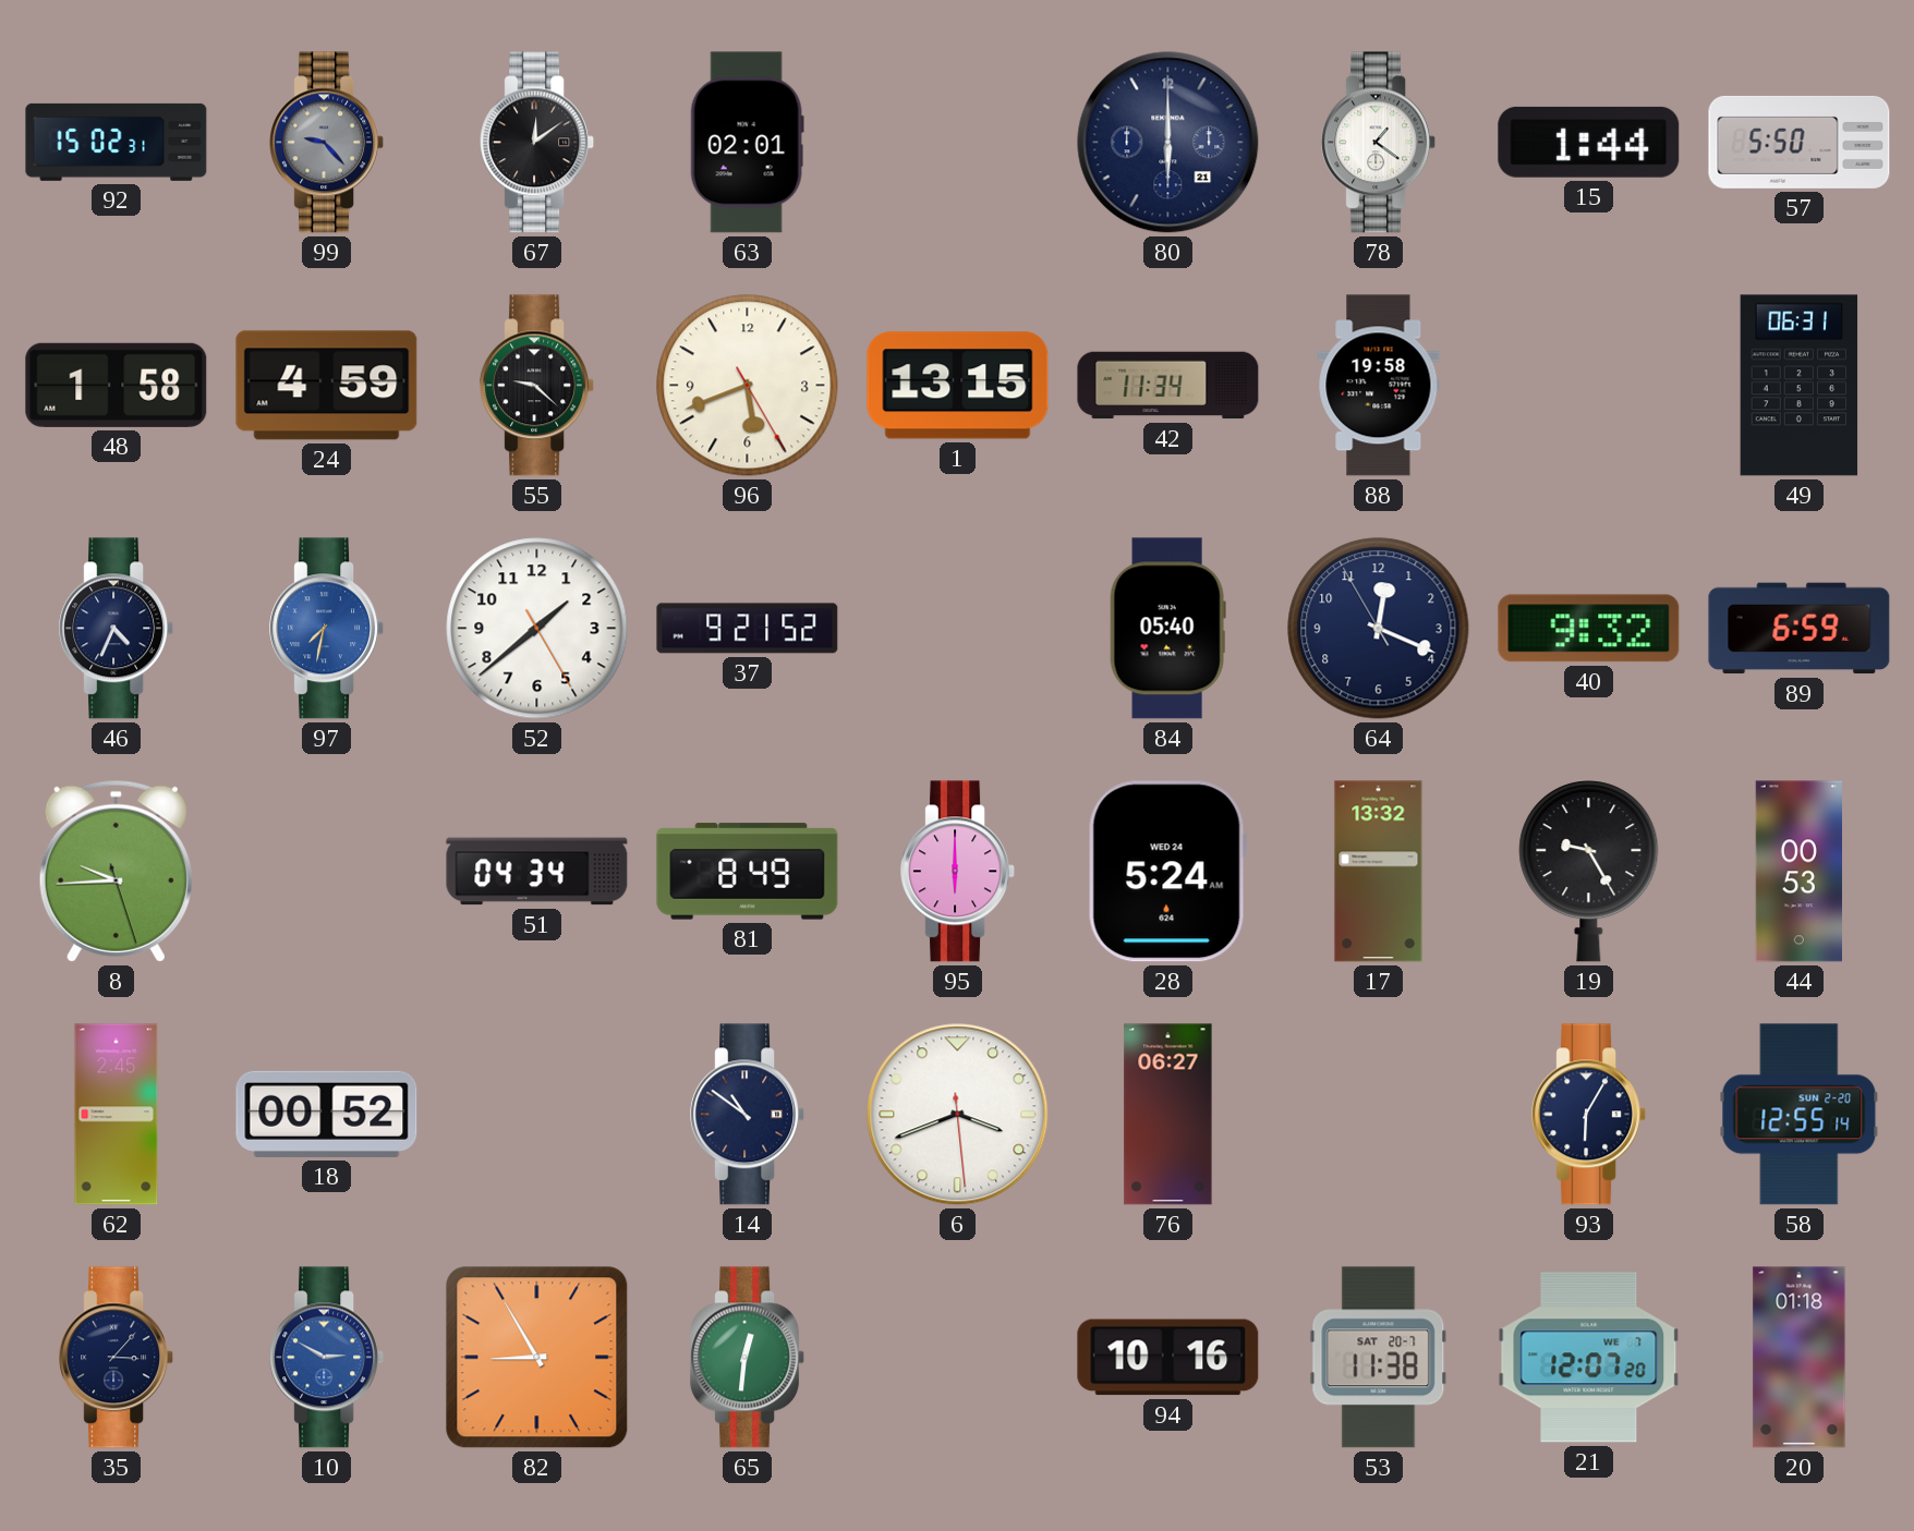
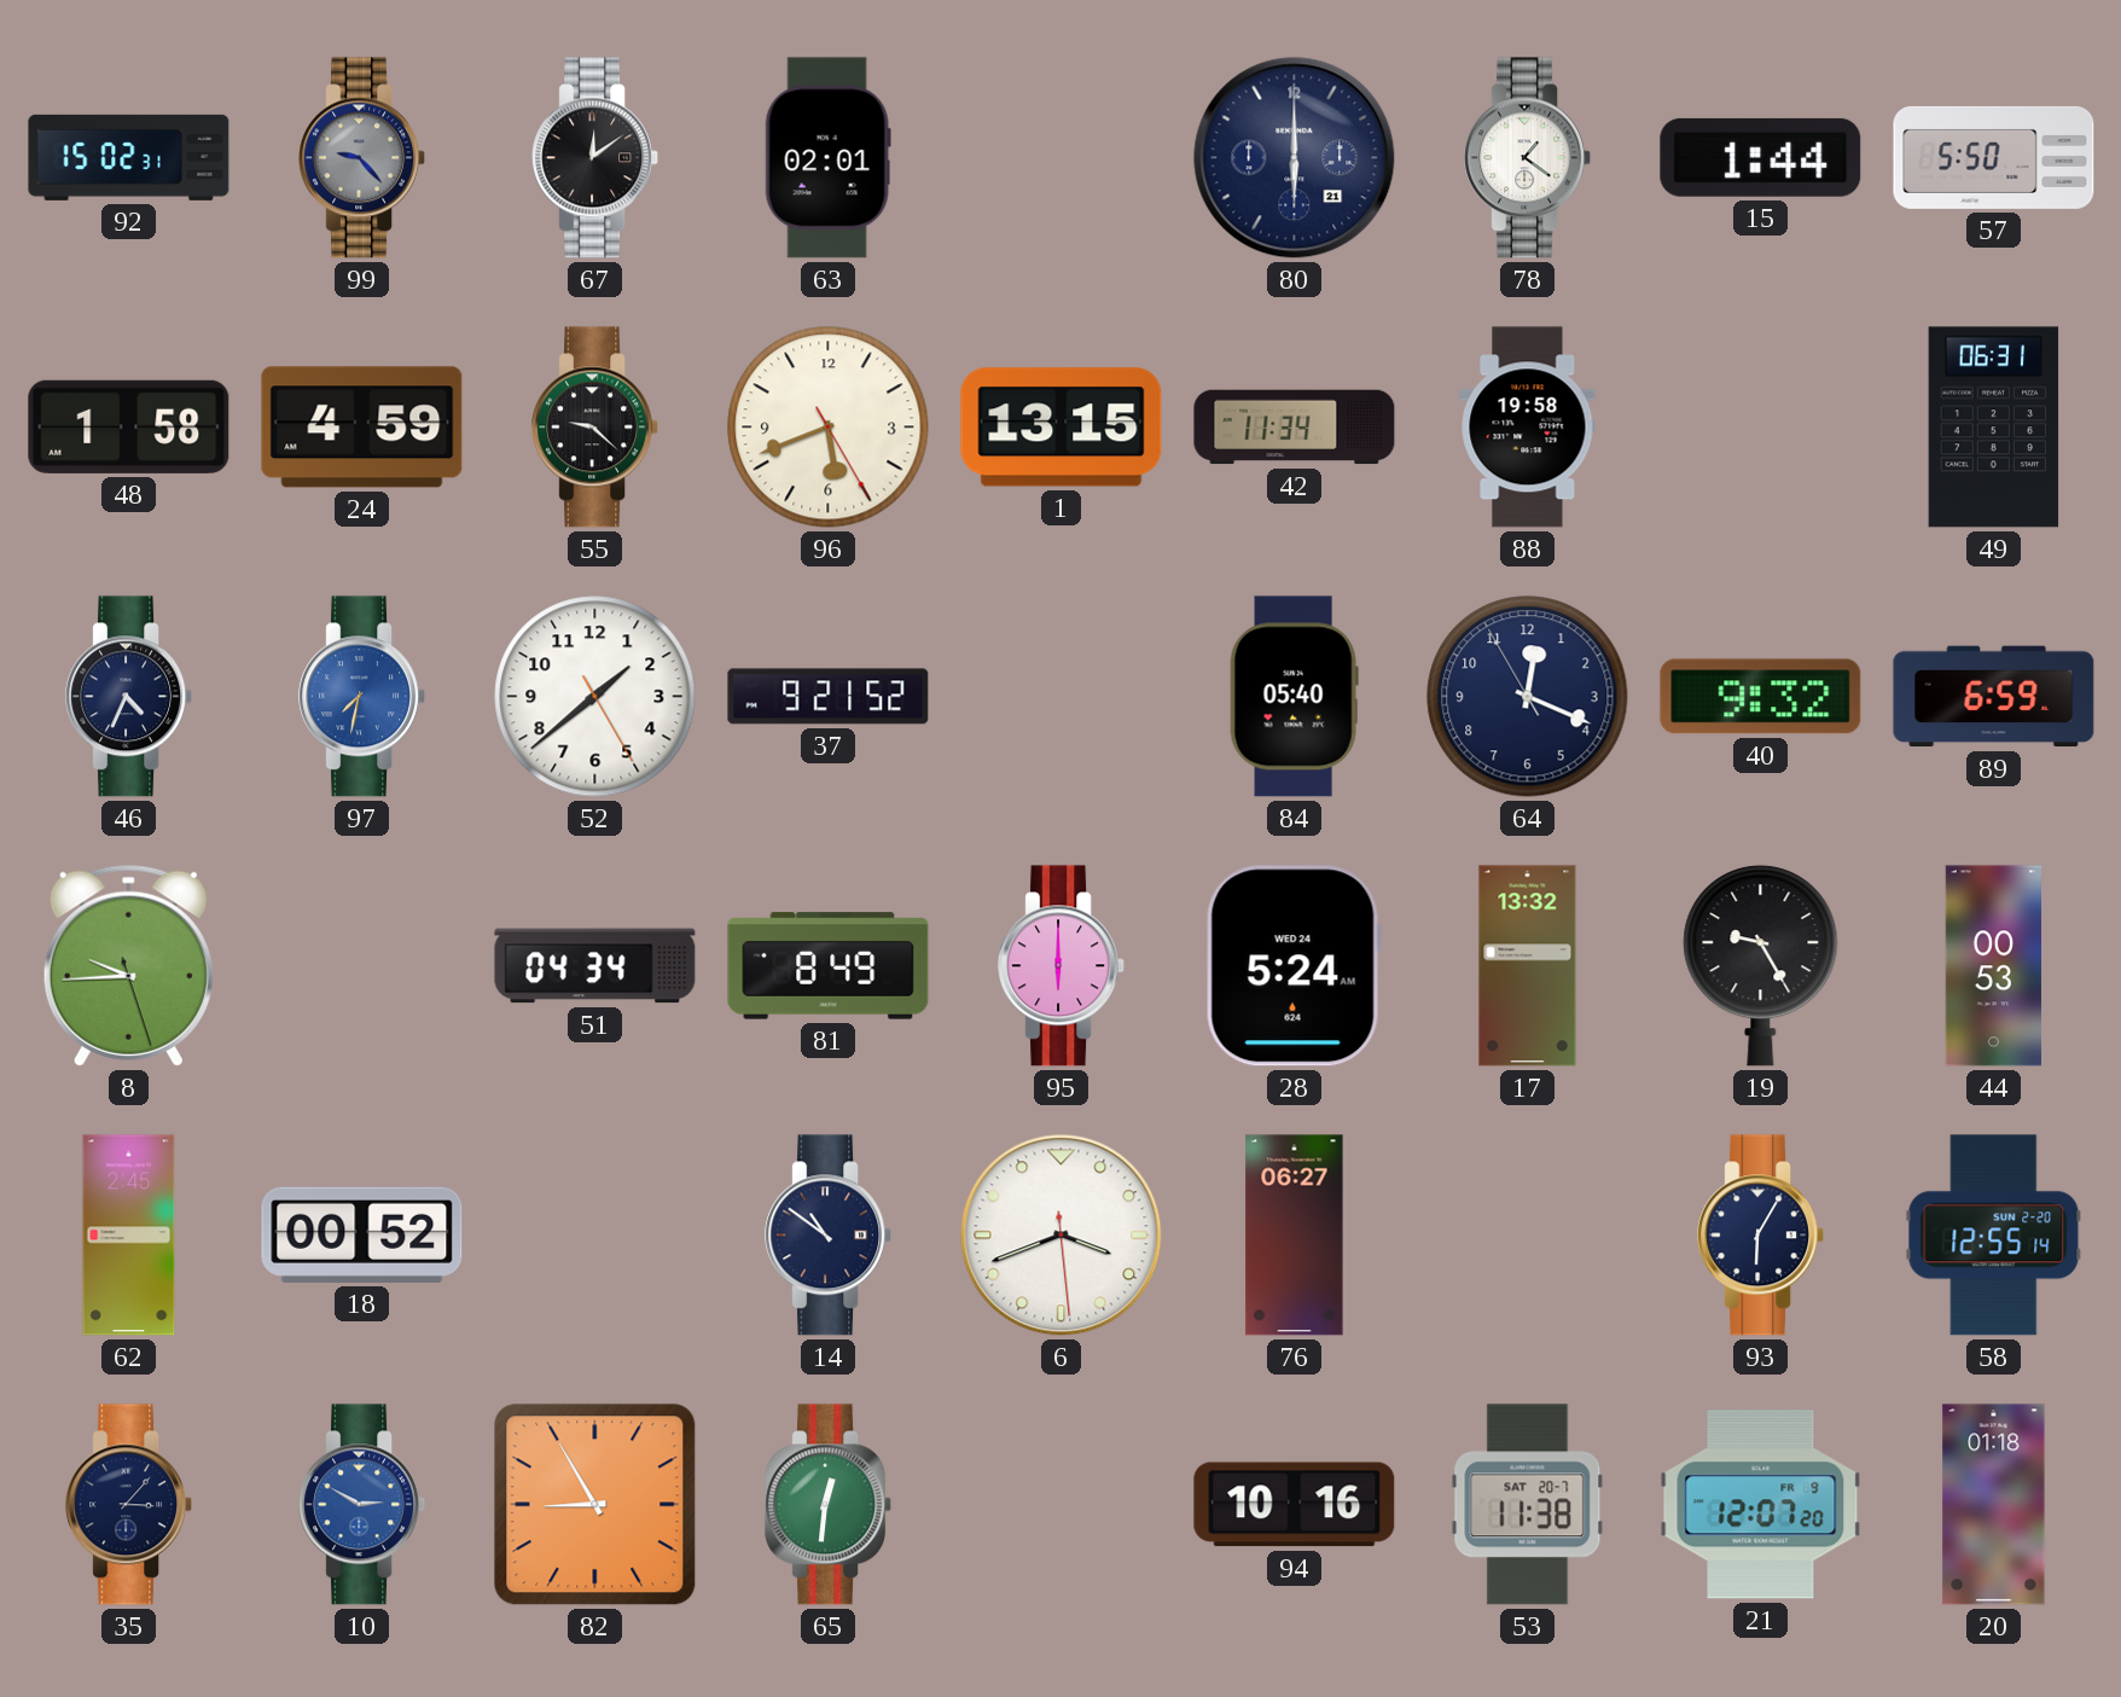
21 date: WE 7 -> FR 9
